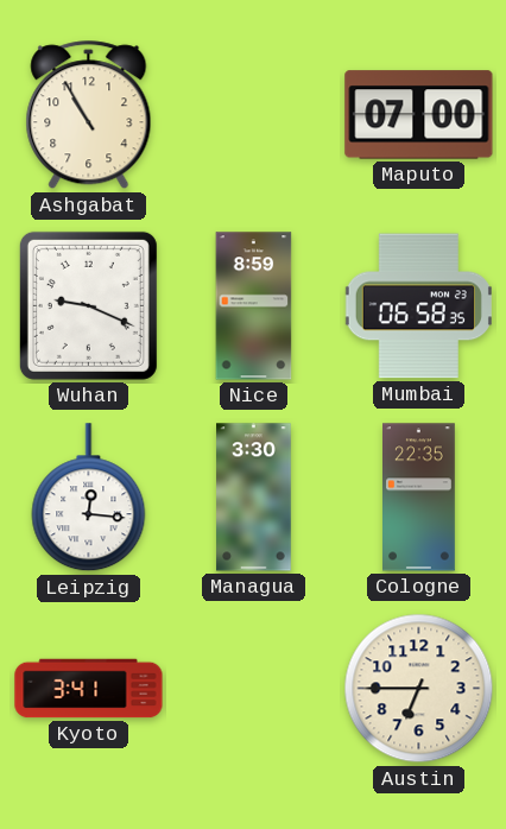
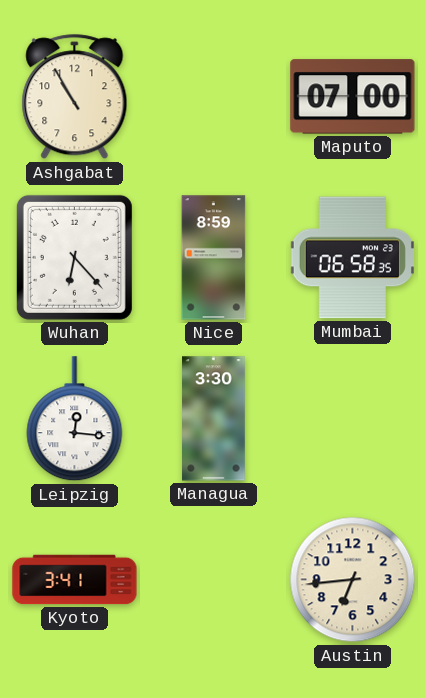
Wuhan: 9:19 -> 6:23
Cologne: 22:35 -> none
Austin: 6:45 -> 6:44
